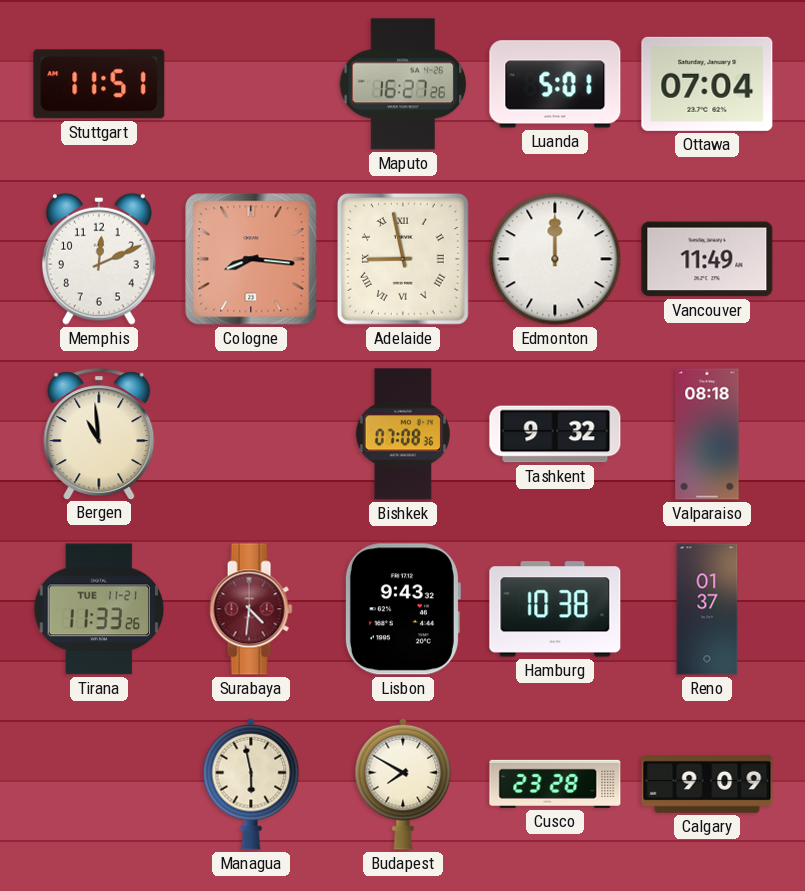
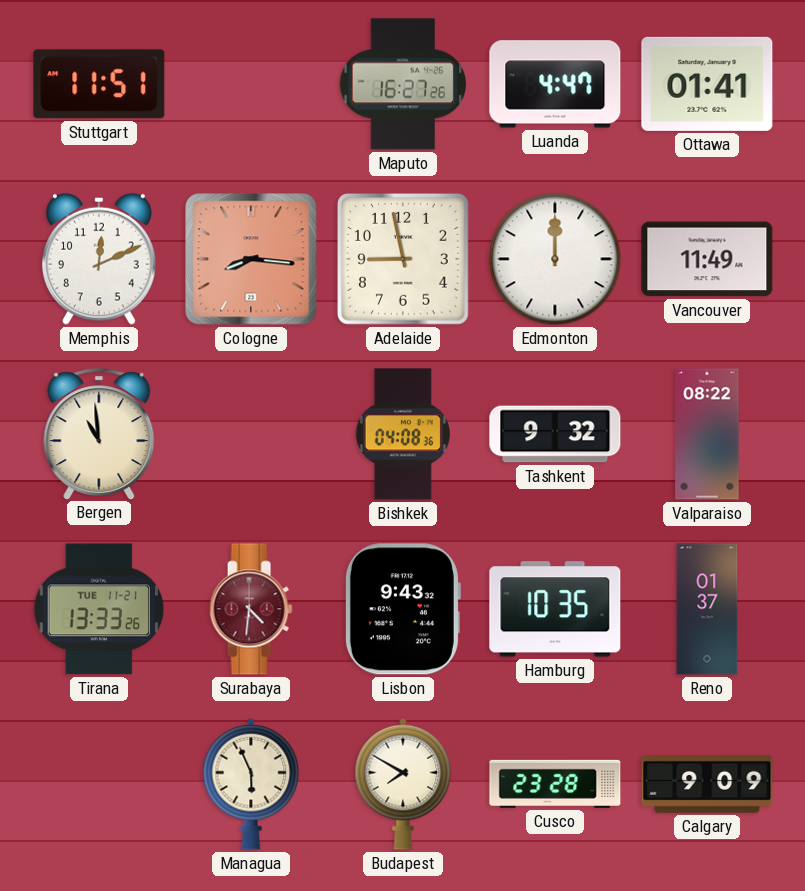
Luanda: 5:01 -> 4:47
Ottawa: 07:04 -> 01:41
Adelaide numerals: Roman -> Arabic
Bishkek: 07:08 -> 04:08
Valparaiso: 08:18 -> 08:22
Tirana: 11:33 -> 13:33
Hamburg: 10:38 -> 10:35
Managua: 5:58 -> 5:56
